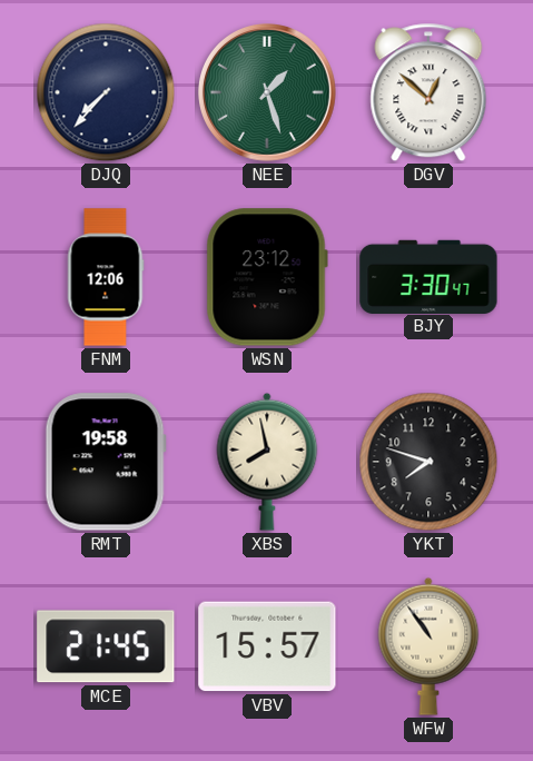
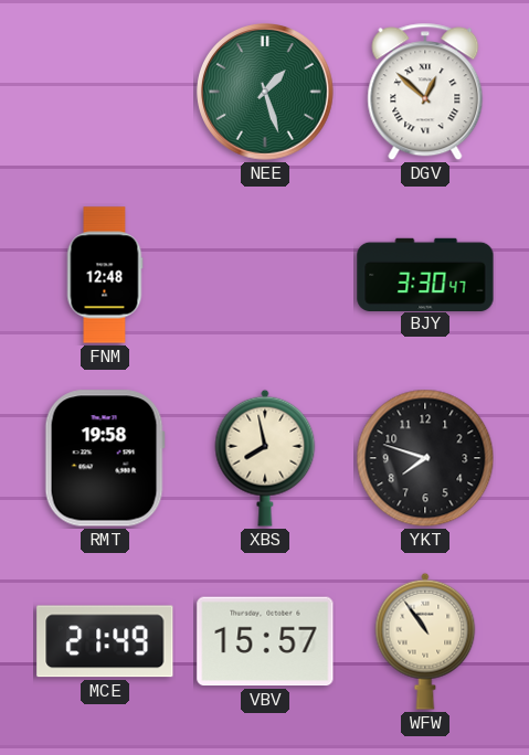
DJQ: 7:37 -> none
FNM: 12:06 -> 12:48
WSN: 23:12 -> none
MCE: 21:45 -> 21:49
